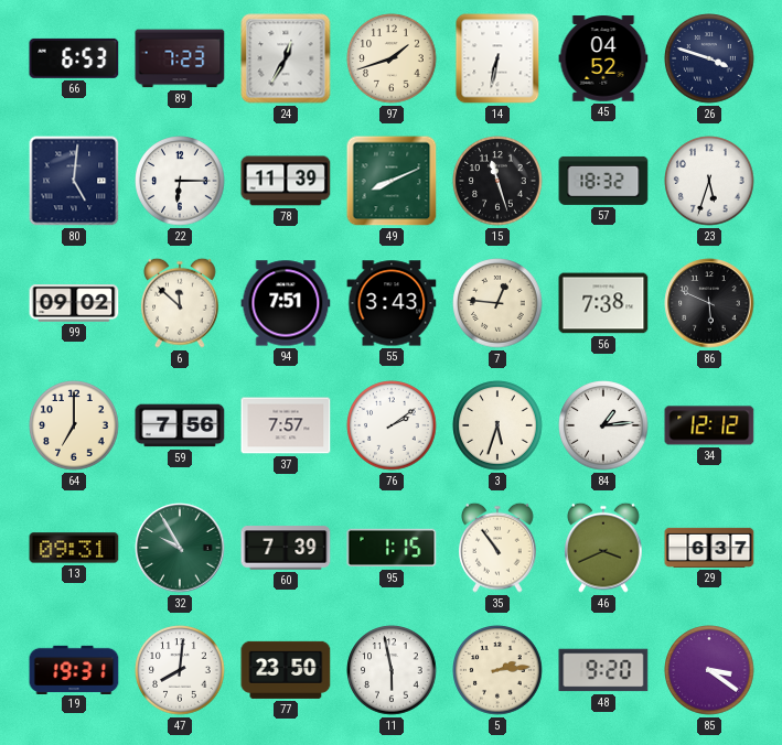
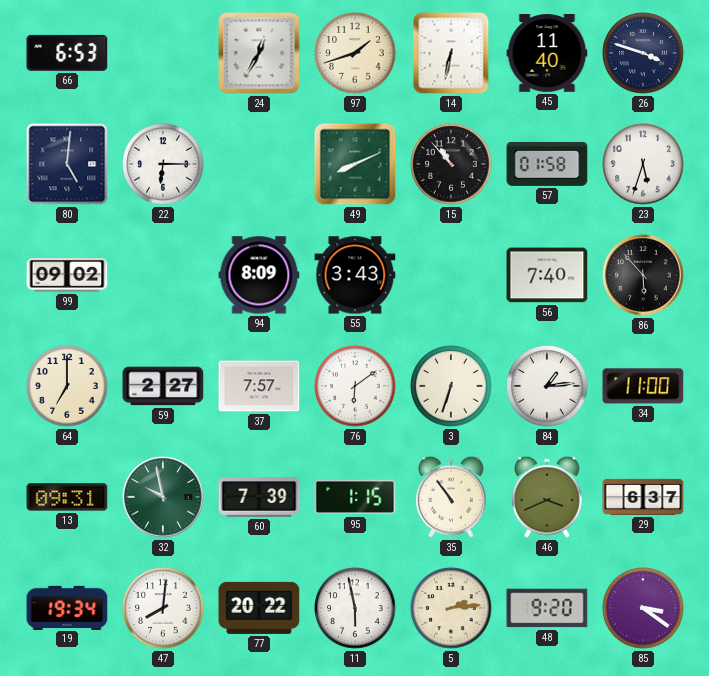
89: 7:23 -> none
45: 04:52 -> 11:40
78: 11:39 -> none
15: 11:27 -> 10:53
57: 18:32 -> 01:58
6: 11:52 -> none
94: 7:51 -> 8:09
7: 12:46 -> none
56: 7:38 -> 7:40
86: 5:49 -> 5:53
59: 7:56 -> 2:27
76: 2:09 -> 6:09
3: 5:33 -> 6:33
34: 12:12 -> 11:00
32: 9:55 -> 9:58
19: 19:31 -> 19:34
77: 23:50 -> 20:22
